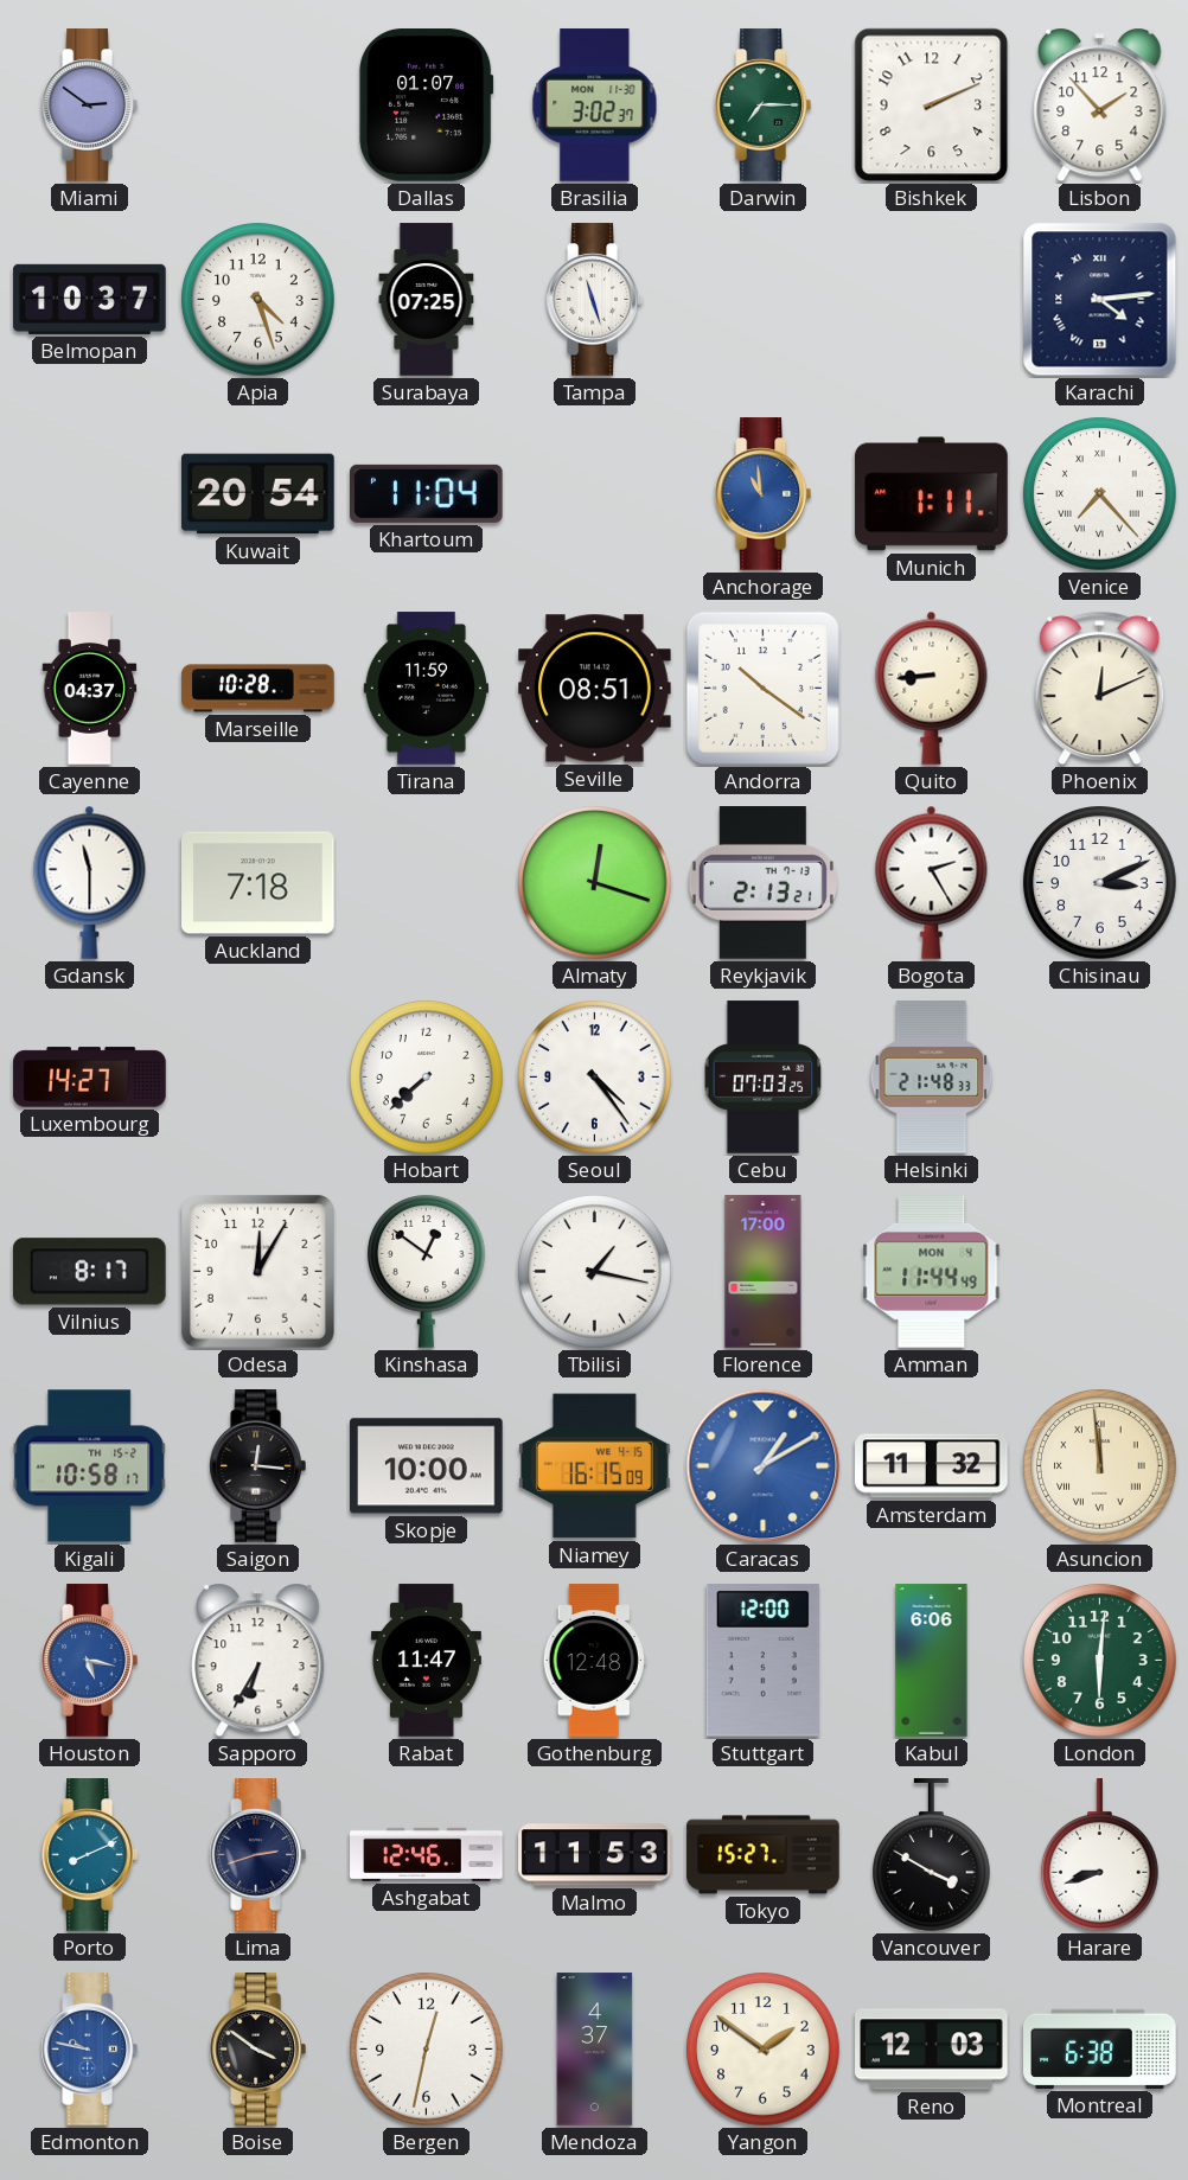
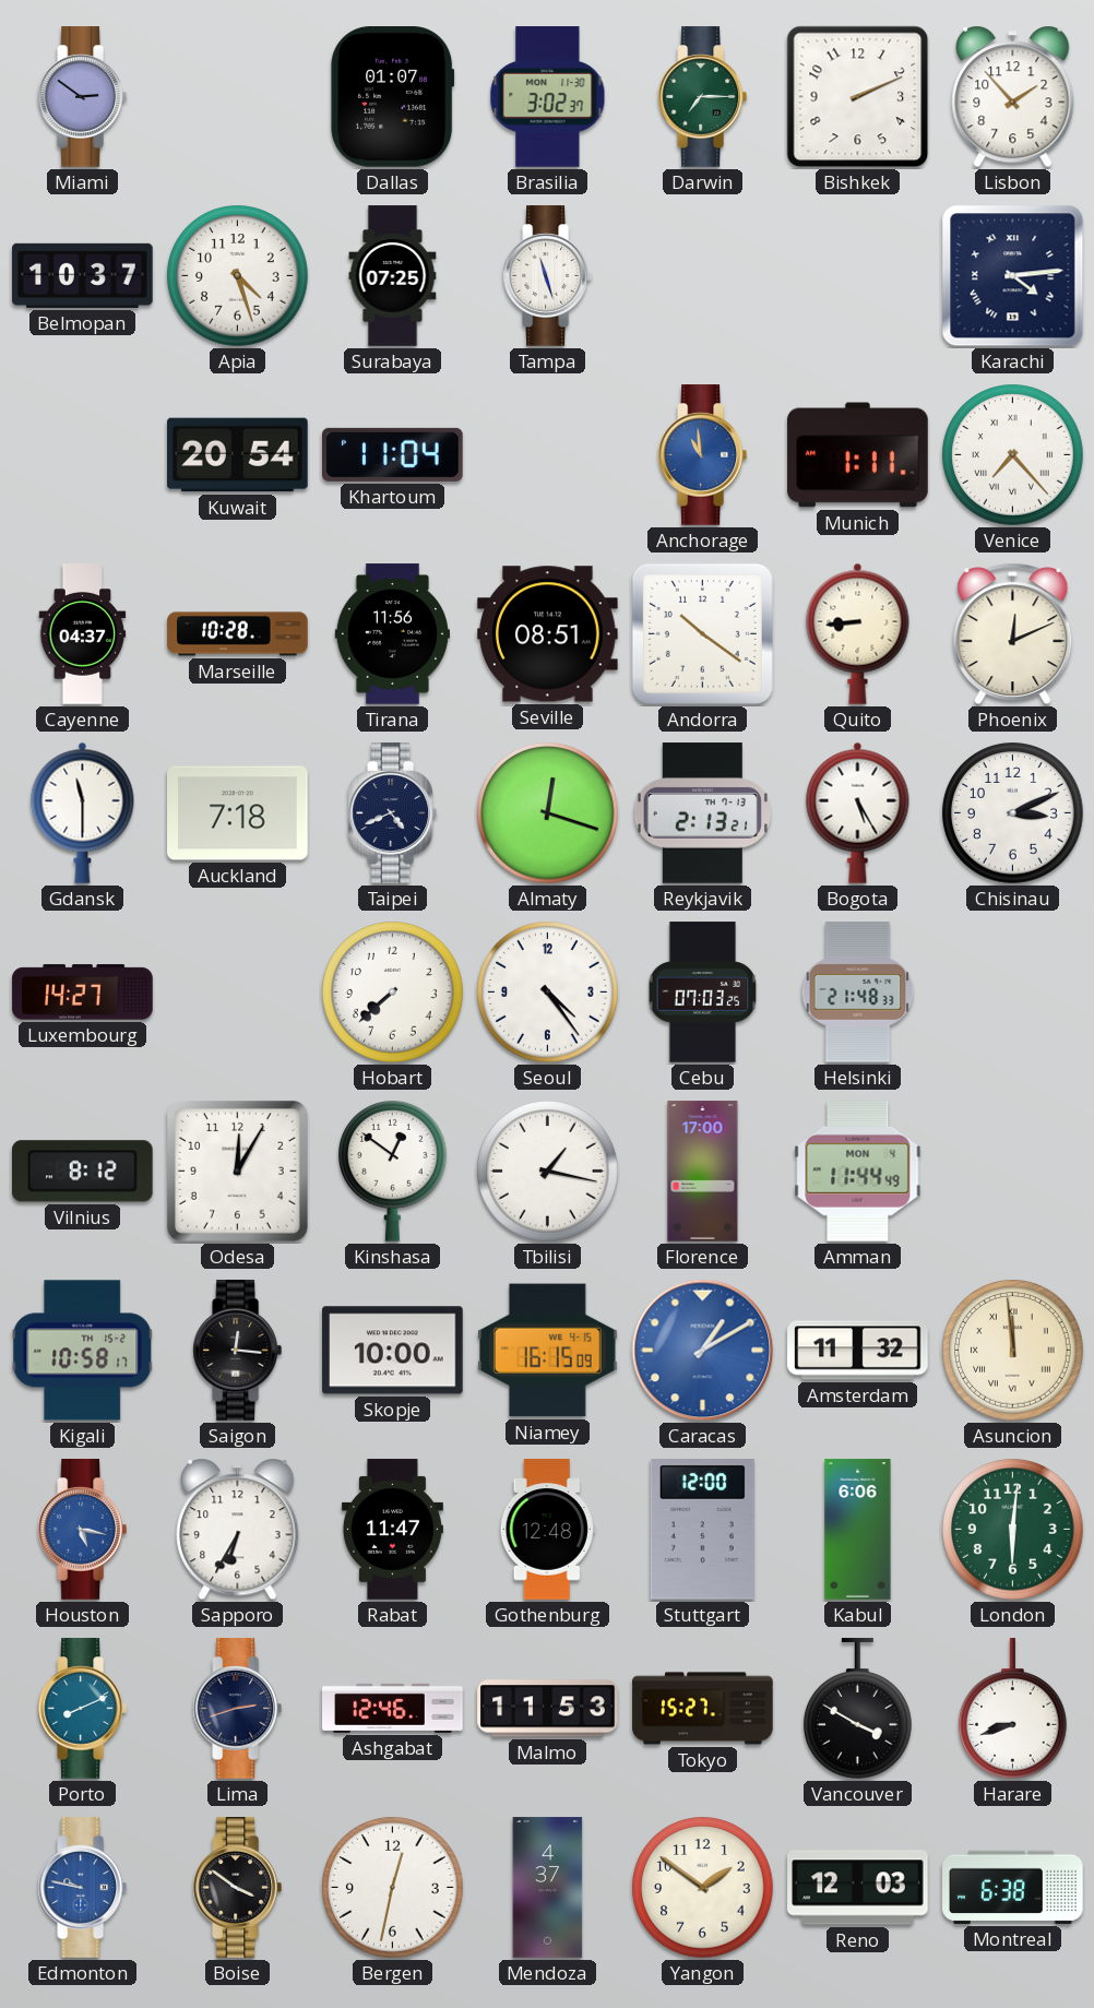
Tirana: 11:59 -> 11:56
Taipei: none -> 4:41
Bogota: 2:25 -> 5:25
Vilnius: 8:17 -> 8:12
